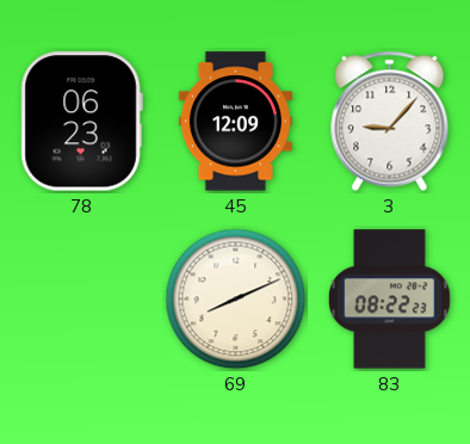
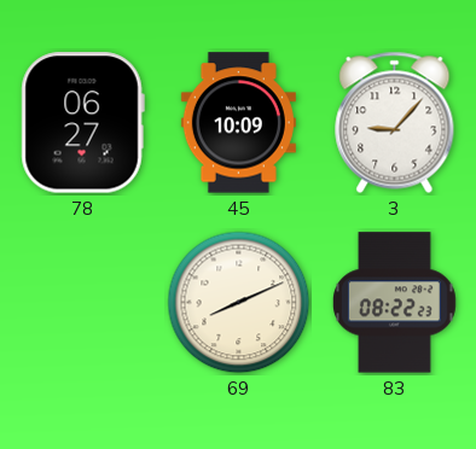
78: 06:23 -> 06:27
45: 12:09 -> 10:09
